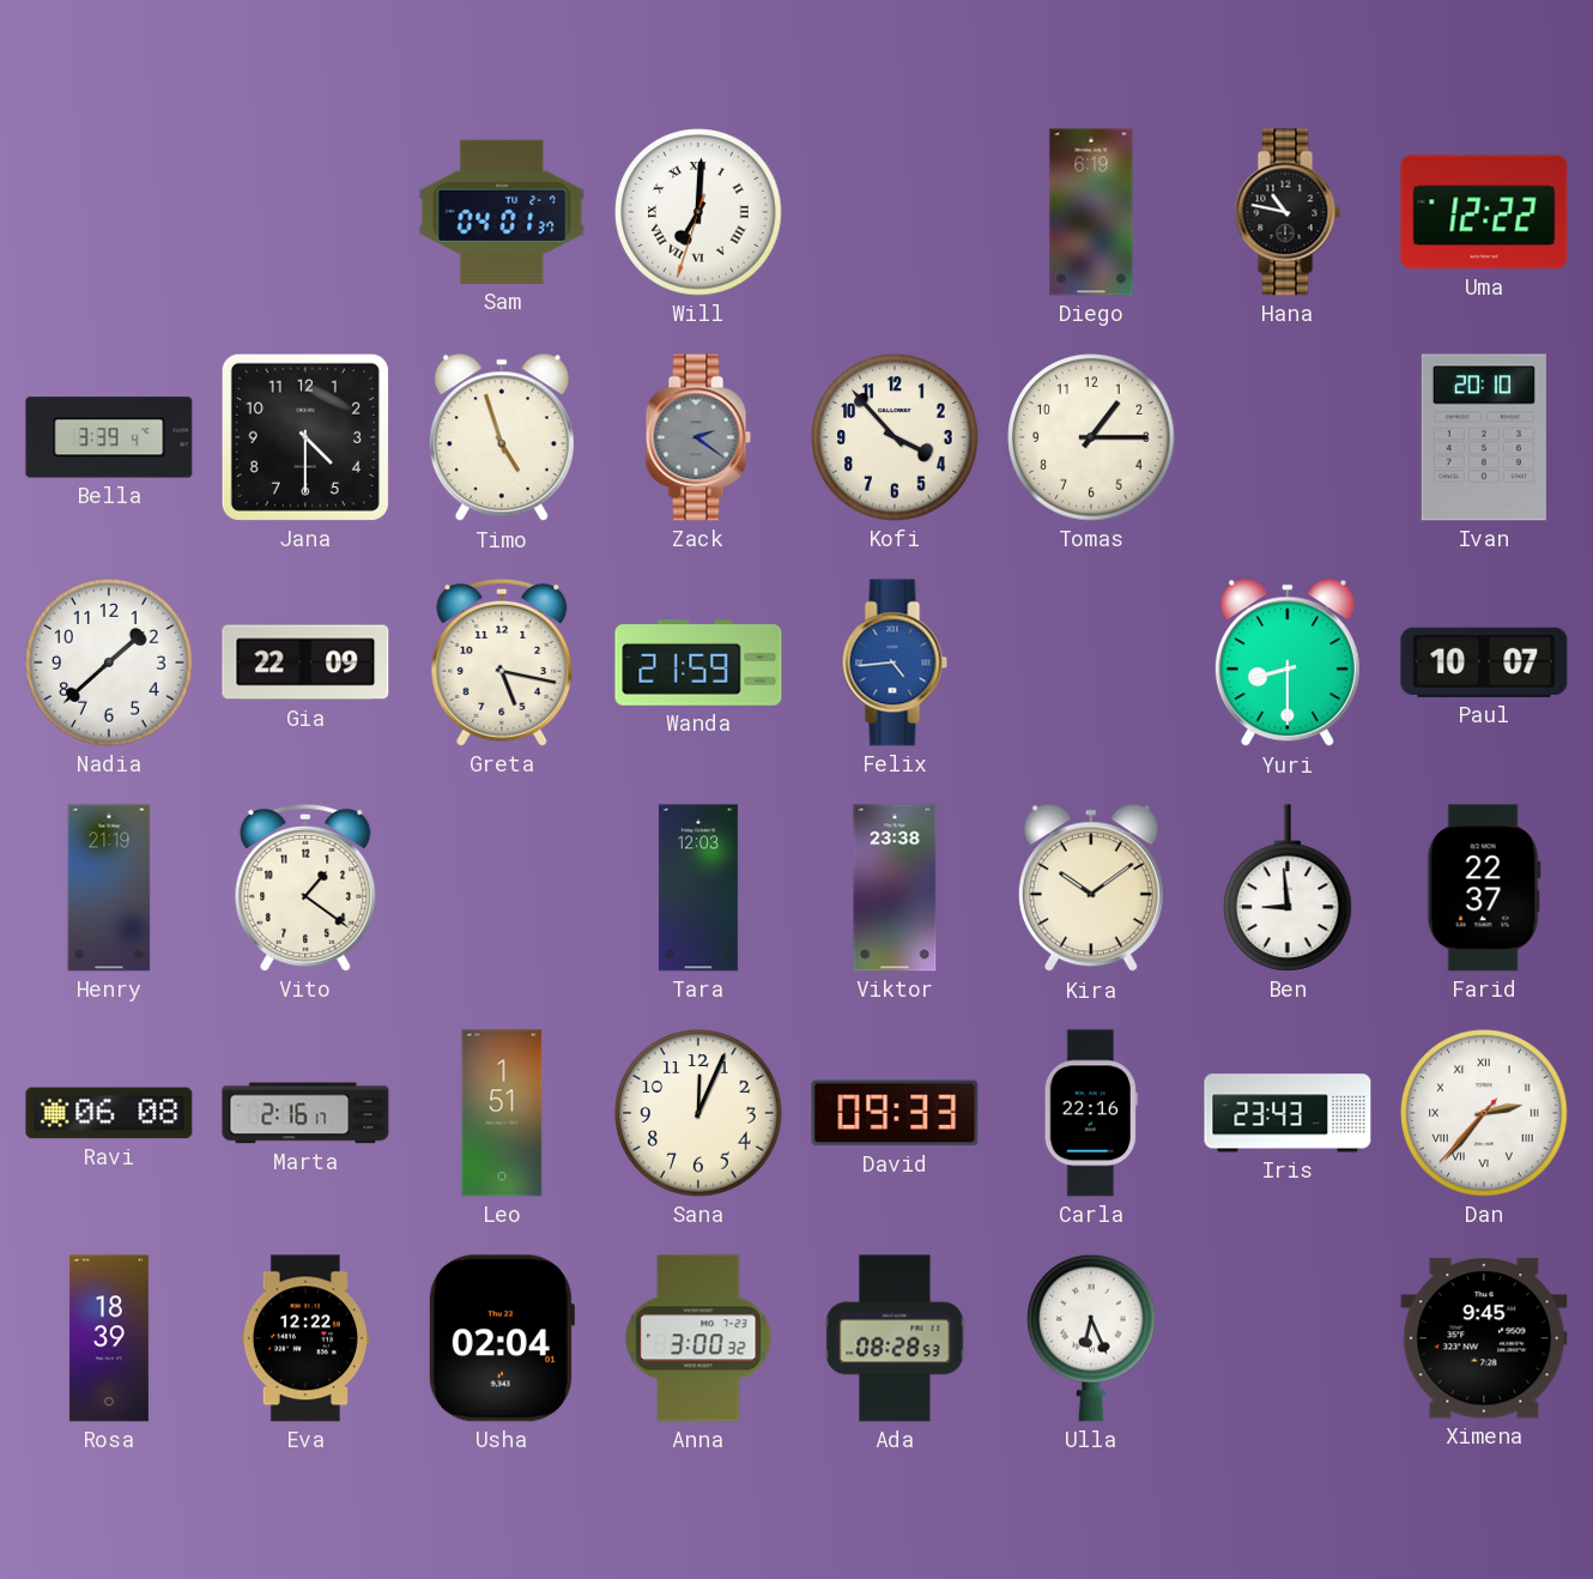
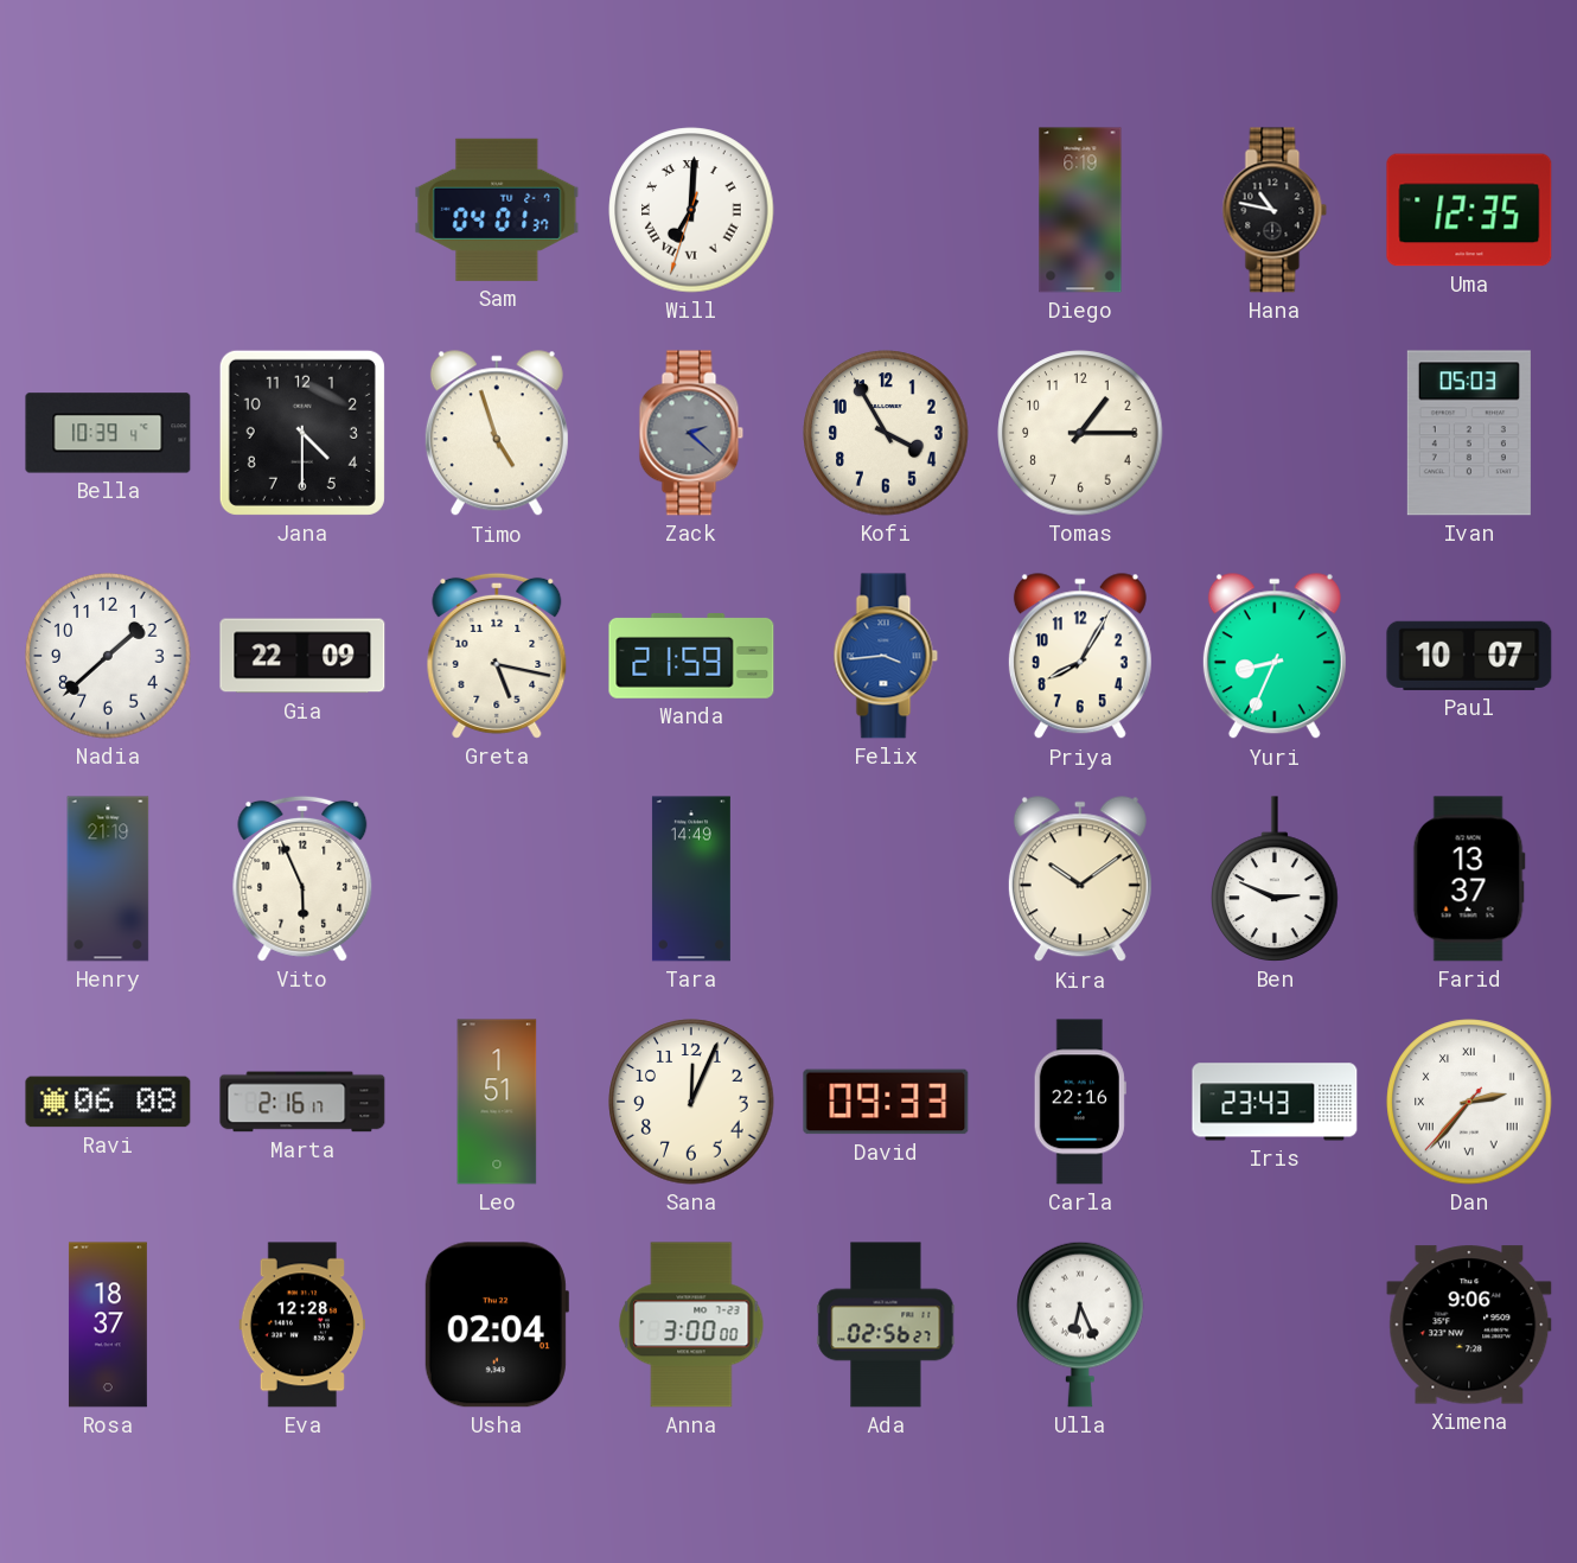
Uma: 12:22 -> 12:35
Bella: 3:39 -> 10:39
Zack: 2:21 -> 2:22
Kofi: 3:53 -> 3:55
Ivan: 20:10 -> 05:03
Felix: 4:44 -> 3:44
Priya: none -> 8:05
Yuri: 8:30 -> 8:34
Vito: 1:21 -> 5:56
Tara: 12:03 -> 14:49
Viktor: 23:38 -> none
Ben: 8:59 -> 2:49
Farid: 22:37 -> 13:37
Rosa: 18:39 -> 18:37
Eva: 12:22 -> 12:28
Anna: 3:00:32 -> 3:00:00
Ada: 08:28 -> 02:56
Ximena: 9:45 -> 9:06
